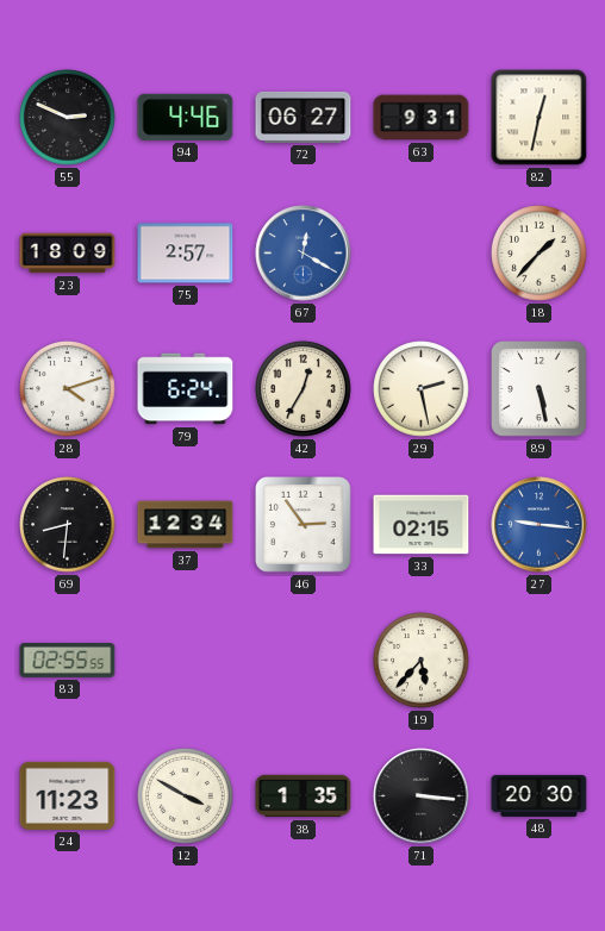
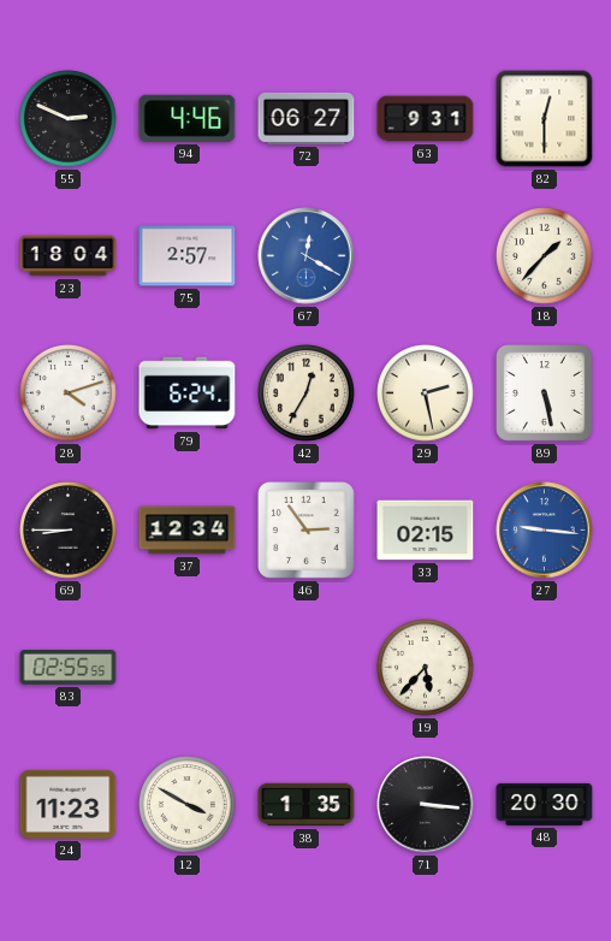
82: 12:32 -> 12:30
23: 18:09 -> 18:04
69: 8:31 -> 8:45
